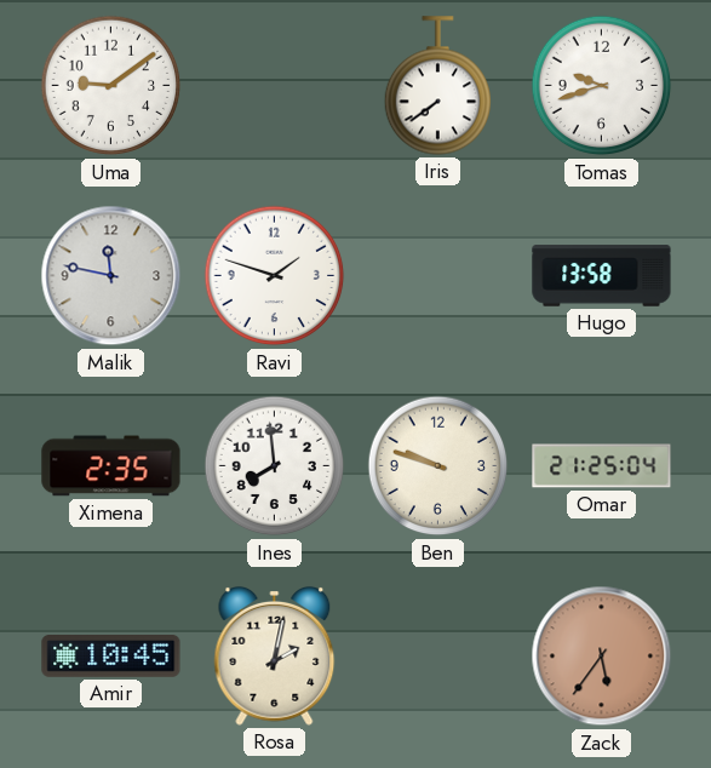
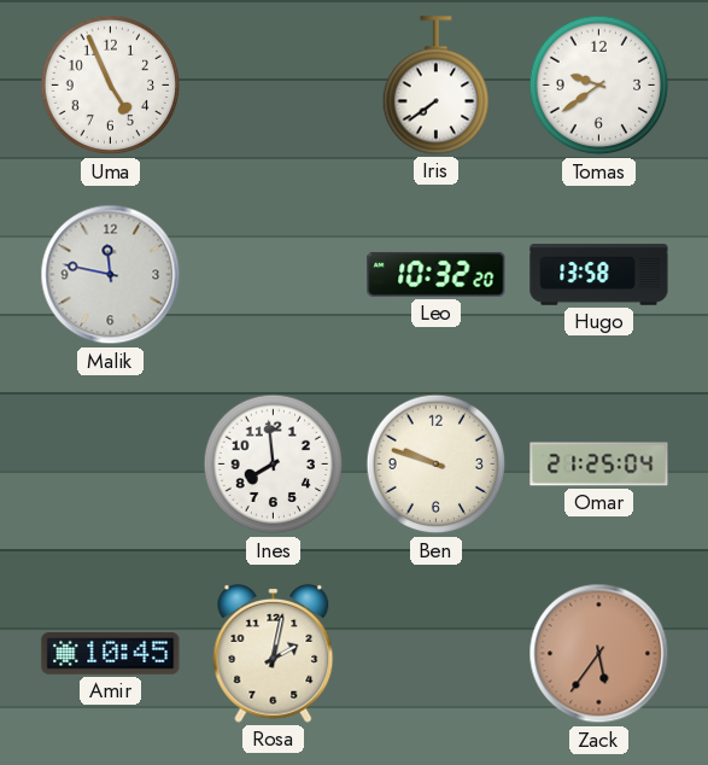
Uma: 9:09 -> 4:56
Tomas: 9:42 -> 9:39
Ravi: 1:48 -> none
Leo: none -> 10:32
Ximena: 2:35 -> none
